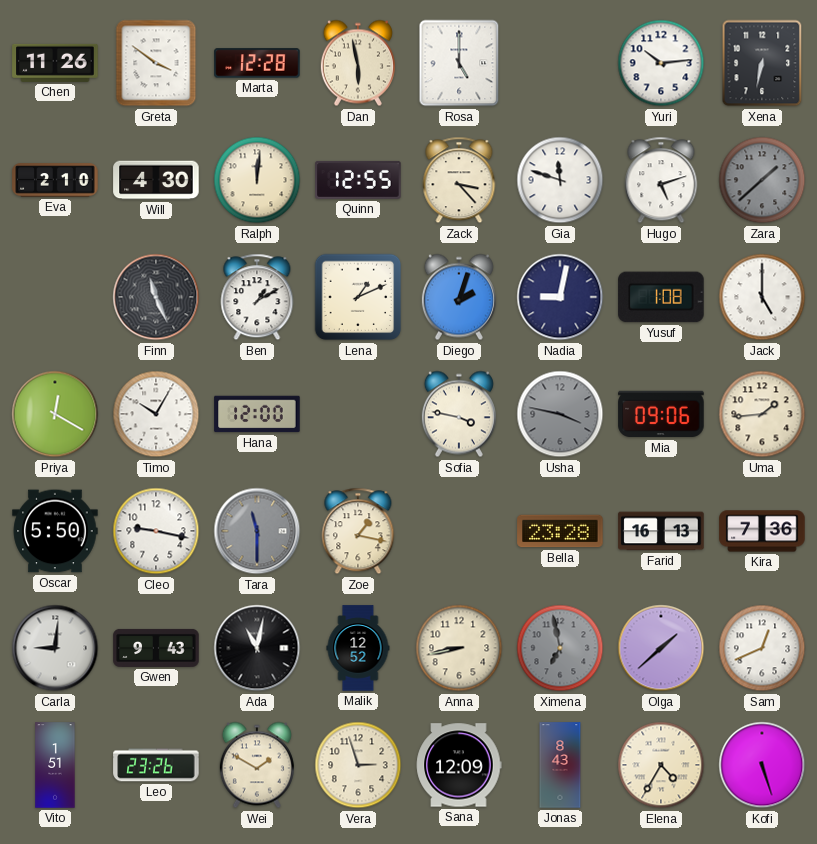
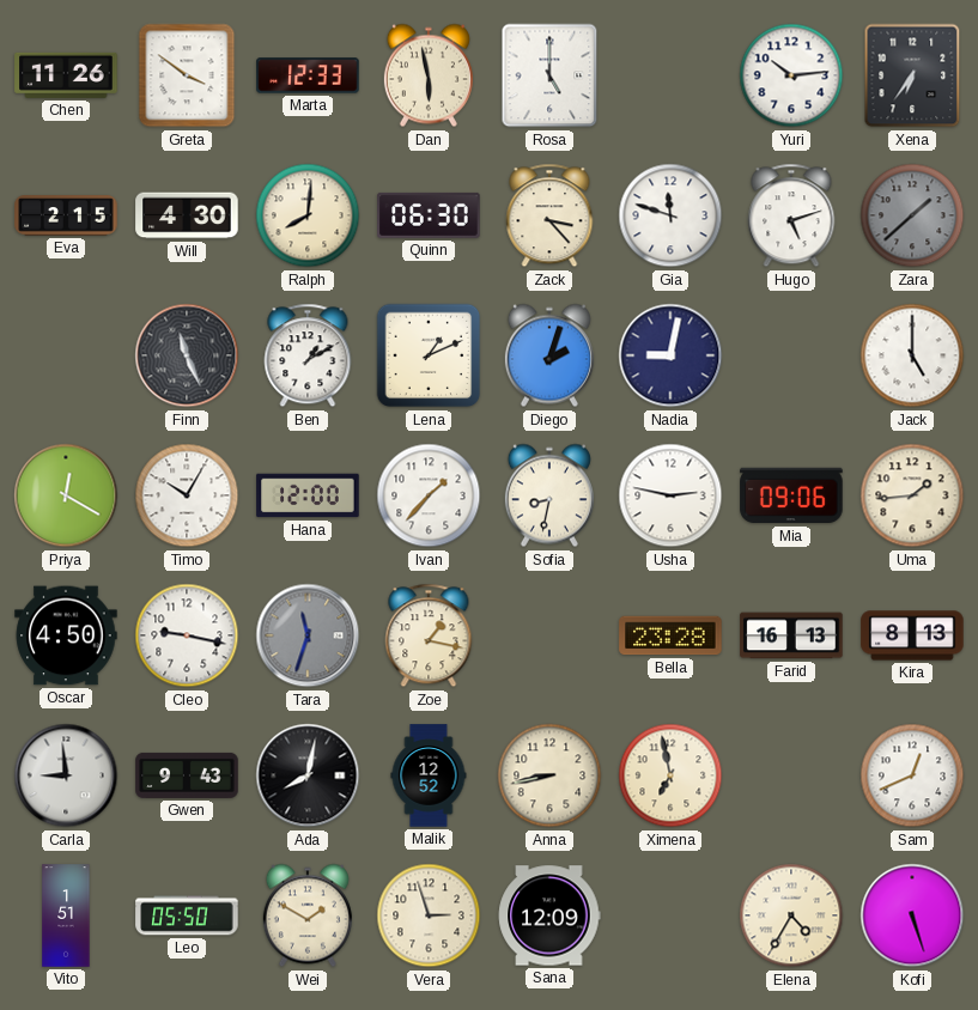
Marta: 12:28 -> 12:33
Xena: 6:32 -> 6:36
Eva: 2:10 -> 2:15
Ralph: 12:01 -> 8:01
Quinn: 12:55 -> 06:30
Yusuf: 1:08 -> none
Ivan: none -> 1:37
Sofia: 3:47 -> 8:32
Usha: 3:47 -> 2:47
Usha dial: grey -> white
Oscar: 5:50 -> 4:50
Tara: 11:30 -> 11:33
Kira: 7:36 -> 8:13
Carla: 9:01 -> 8:59
Ada: 11:02 -> 8:02
Ximena dial: grey -> cream
Olga: 1:38 -> none
Leo: 23:26 -> 05:50
Jonas: 8:43 -> none
